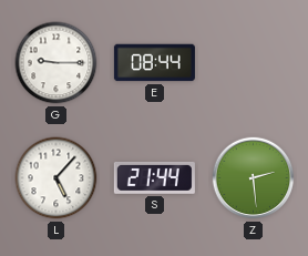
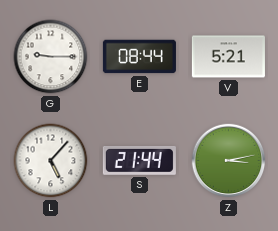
V: none -> 5:21
Z: 2:29 -> 3:13
